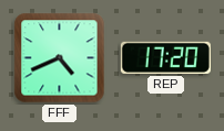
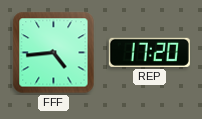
FFF: 4:41 -> 4:44
